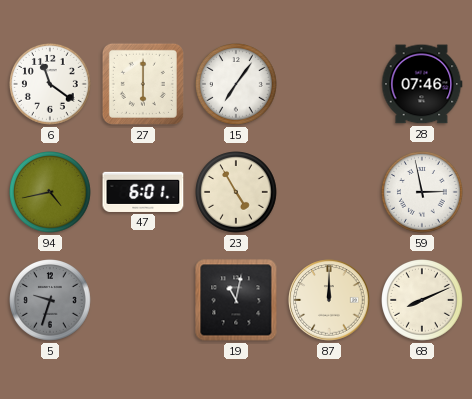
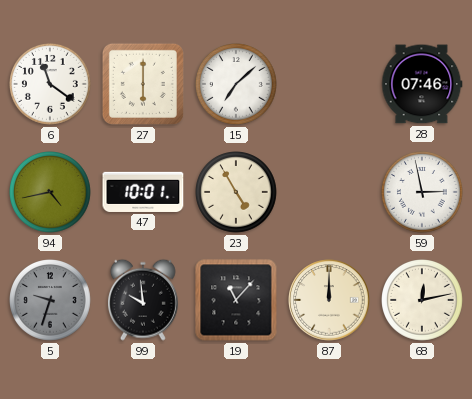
15: 7:06 -> 7:08
47: 6:01 -> 10:01
99: none -> 9:59
19: 11:02 -> 11:07
68: 8:11 -> 12:13
